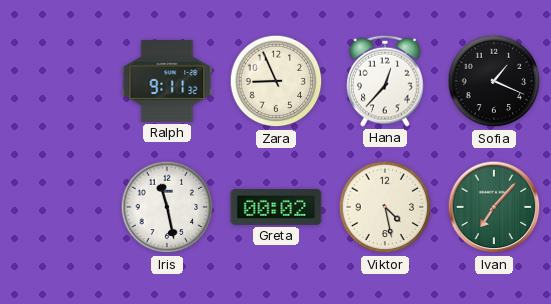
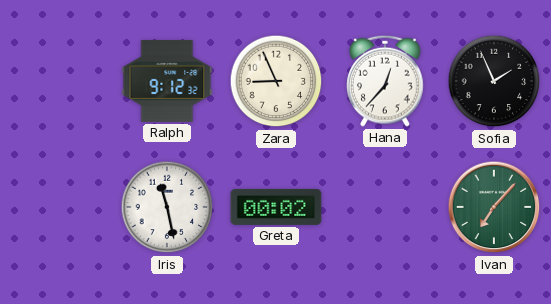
Ralph: 9:11 -> 9:12
Sofia: 1:19 -> 1:56
Viktor: 4:28 -> none
